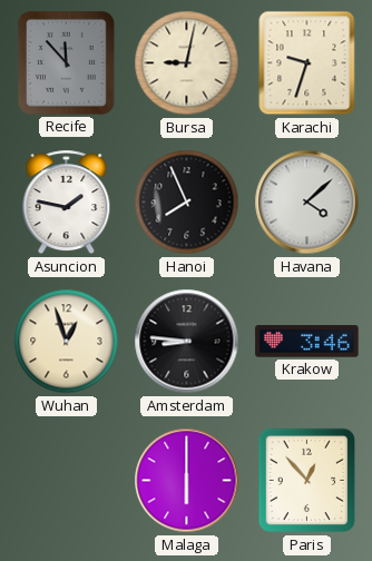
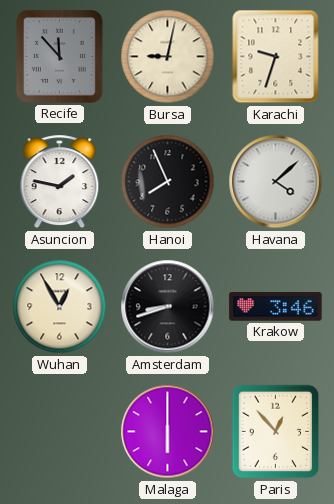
Wuhan: 12:57 -> 12:55
Amsterdam: 8:46 -> 8:42
